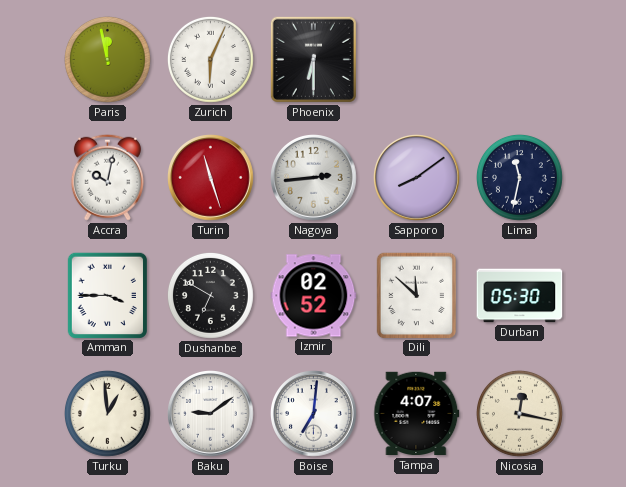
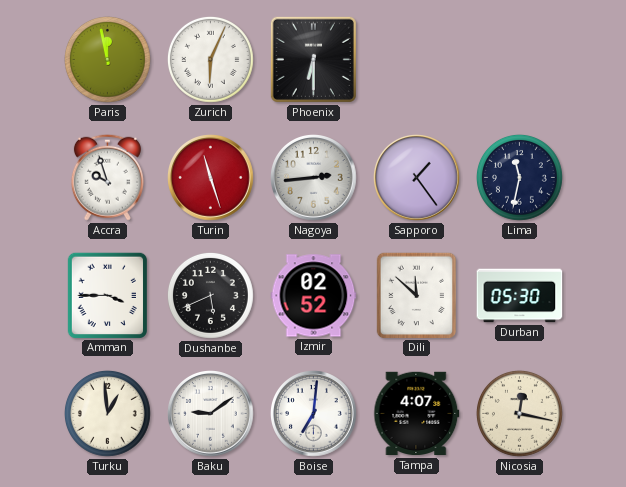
Accra: 10:02 -> 9:57
Sapporo: 8:09 -> 1:24
Dushanbe: 6:50 -> 5:41
